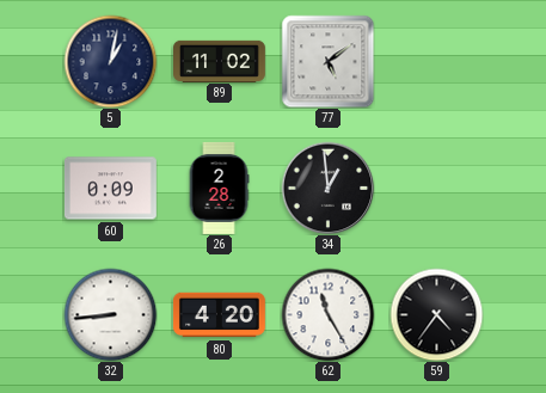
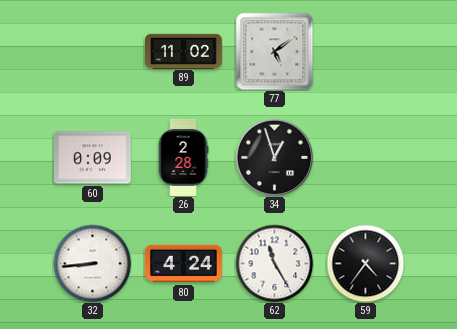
5: 1:02 -> none
34: 12:59 -> 12:57
80: 4:20 -> 4:24
